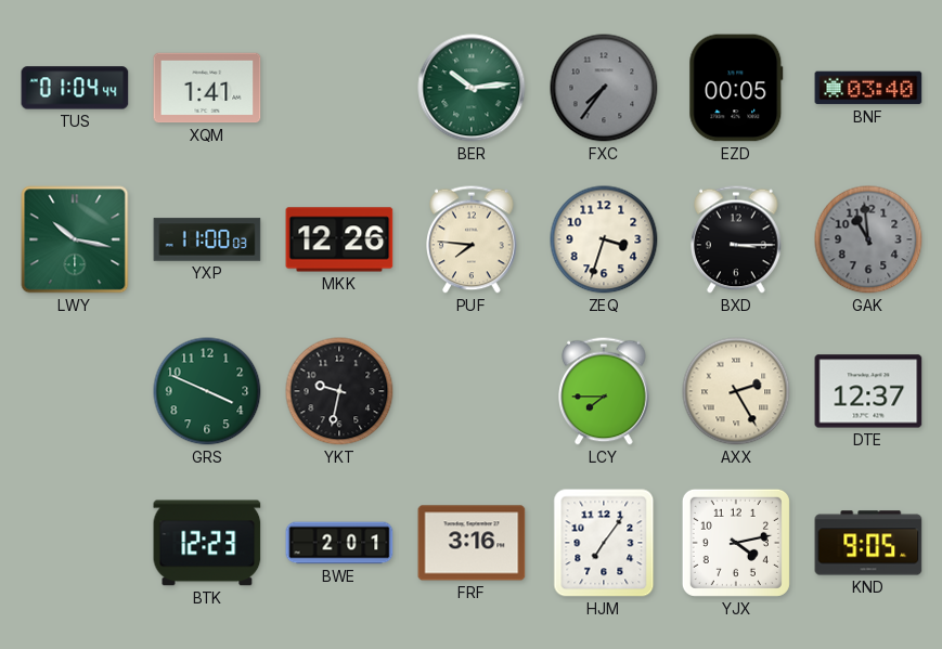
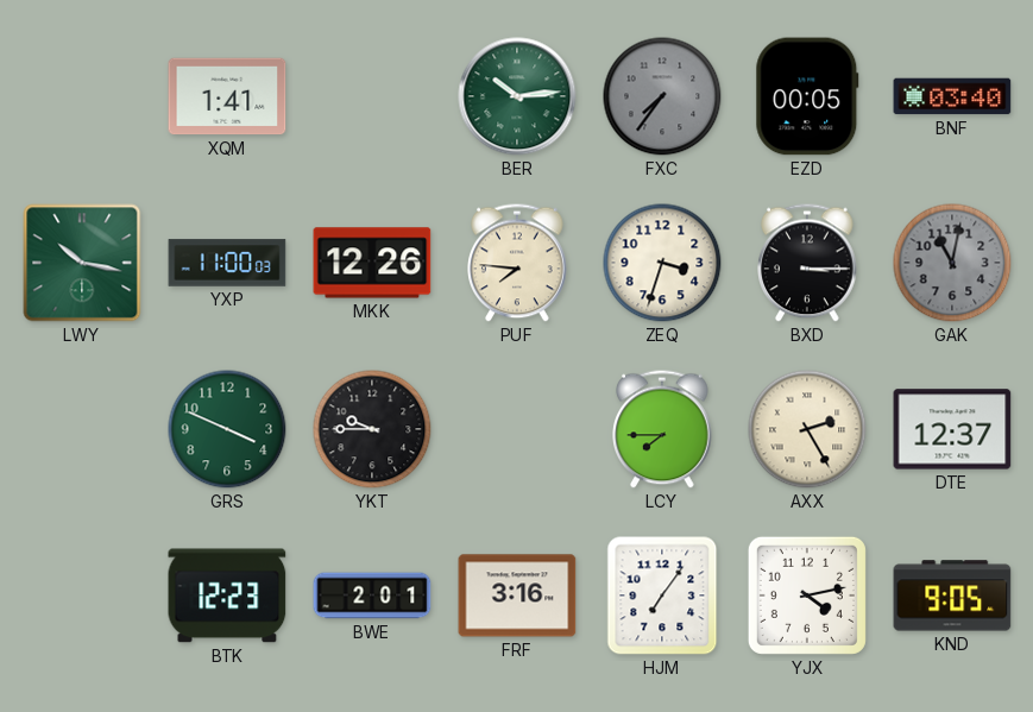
TUS: 01:04 -> none
GAK: 10:59 -> 11:02
YKT: 9:32 -> 9:45
